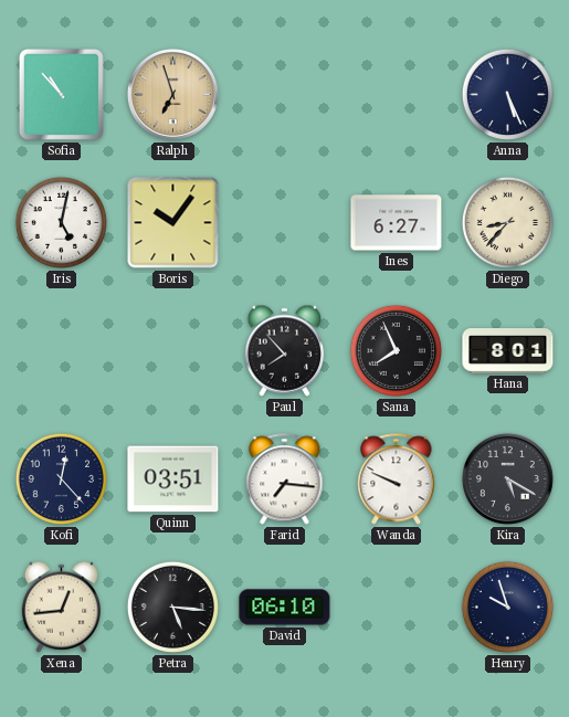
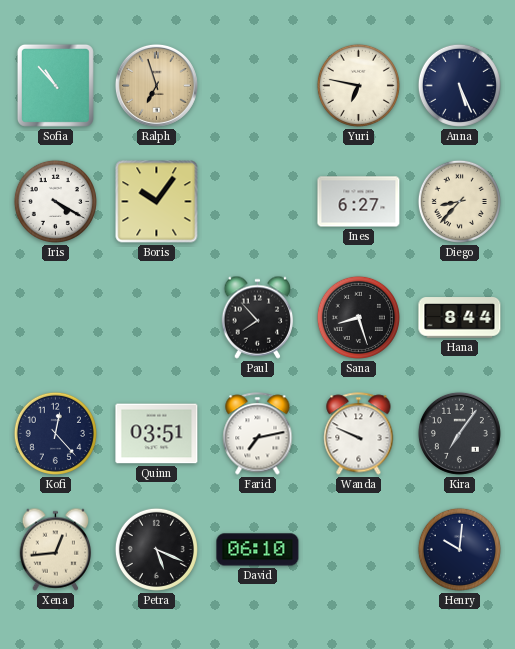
Yuri: none -> 6:47
Iris: 5:02 -> 4:20
Sana: 7:56 -> 8:27
Hana: 8:01 -> 8:44
Farid: 7:16 -> 7:13
Kira: 5:20 -> 7:06
Petra: 5:16 -> 5:19
Henry: 9:57 -> 10:01
